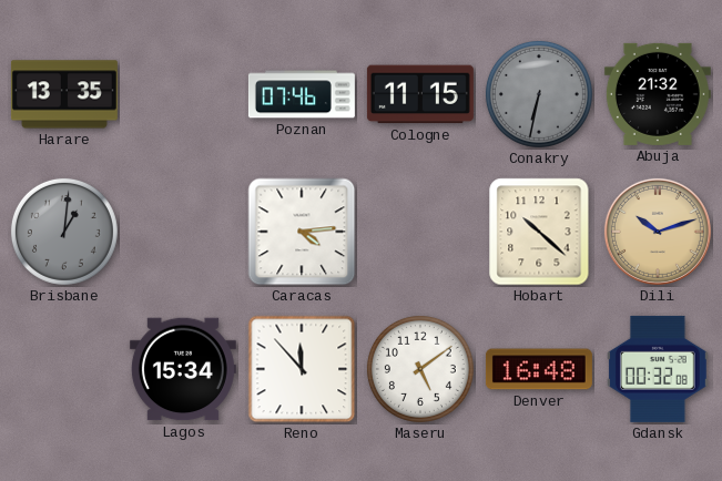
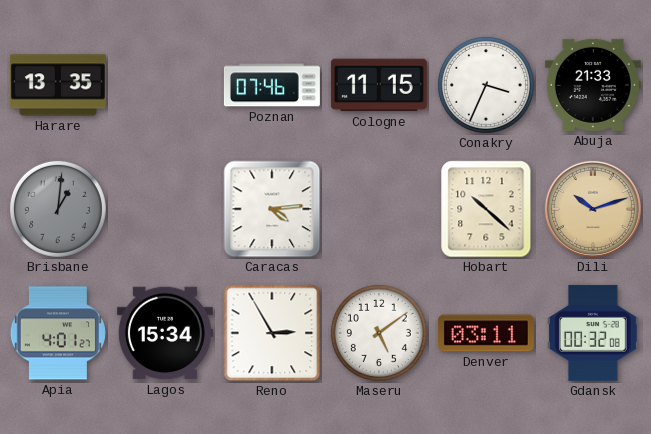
Conakry: 6:32 -> 3:34
Conakry dial: grey -> white
Abuja: 21:32 -> 21:33
Apia: none -> 4:01
Reno: 11:53 -> 2:55
Denver: 16:48 -> 03:11
